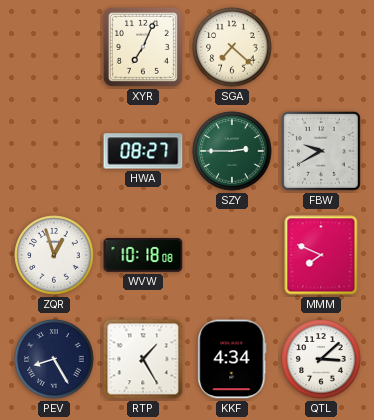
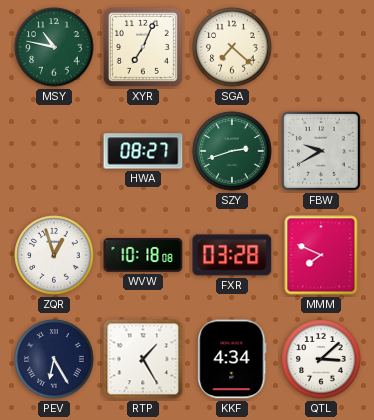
MSY: none -> 10:47
SZY: 2:45 -> 2:42
FXR: none -> 03:28
PEV: 8:25 -> 6:25
